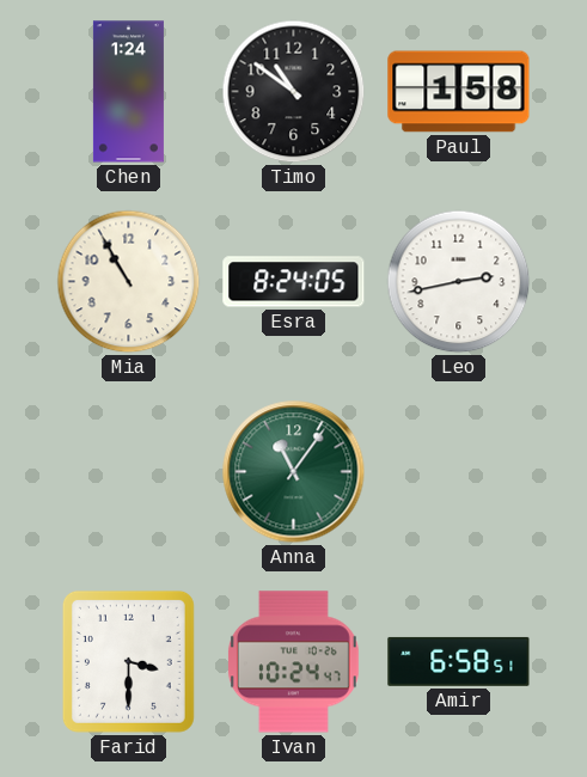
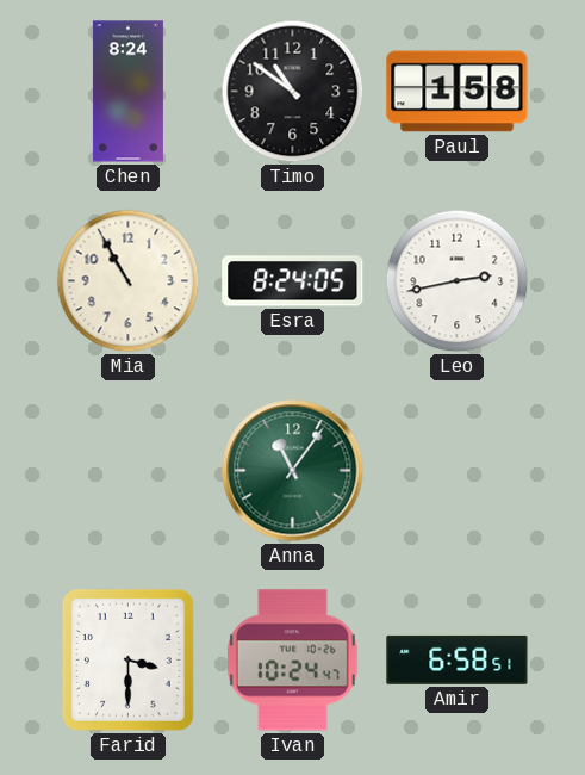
Chen: 1:24 -> 8:24
